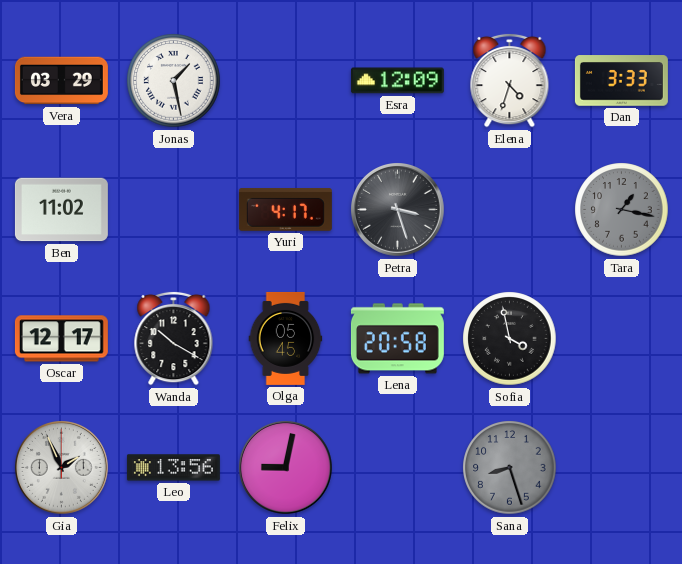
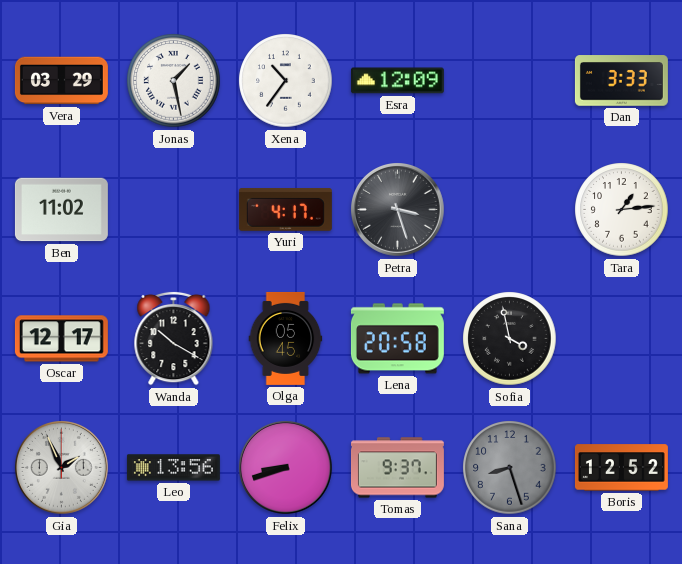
Xena: none -> 10:36
Elena: 4:33 -> none
Tara: 1:17 -> 1:14
Tara dial: grey -> white
Felix: 9:02 -> 8:42
Tomas: none -> 9:37
Boris: none -> 12:52
